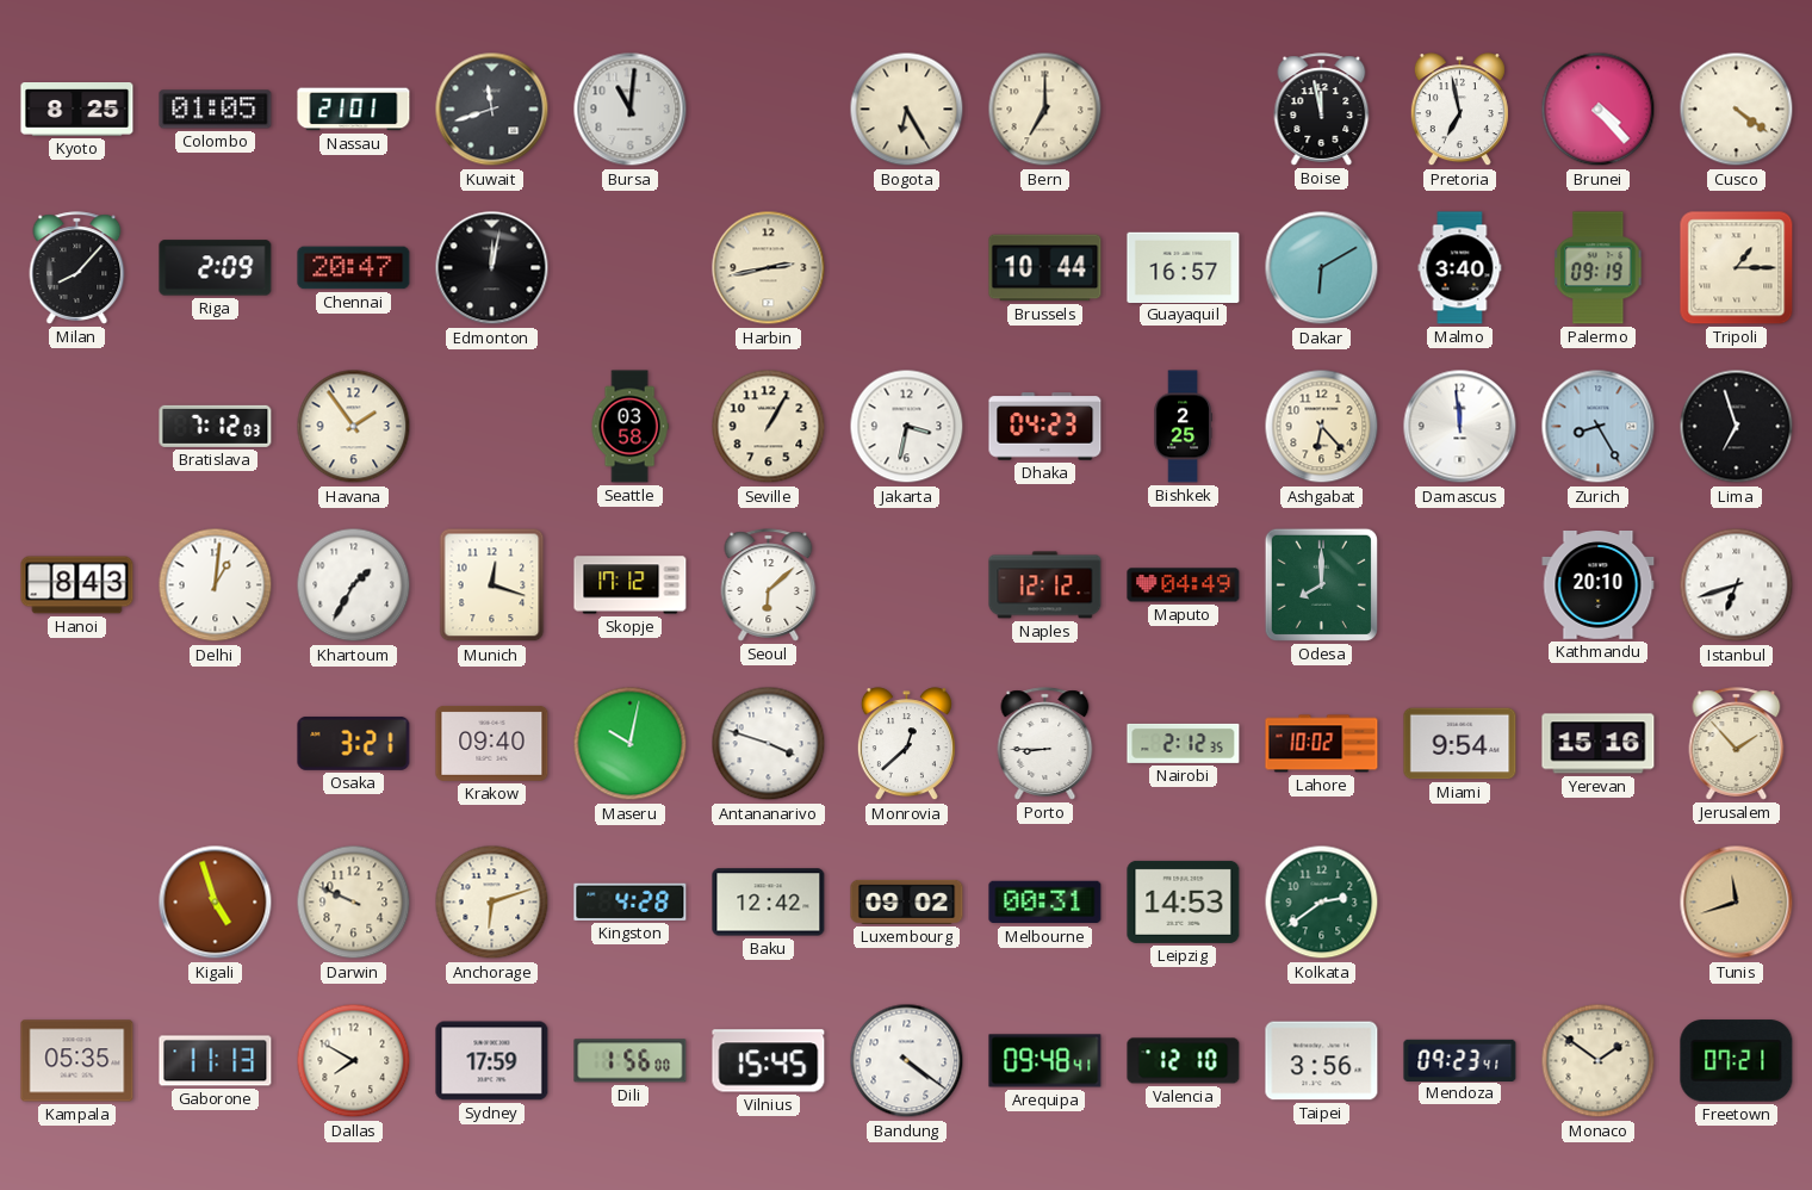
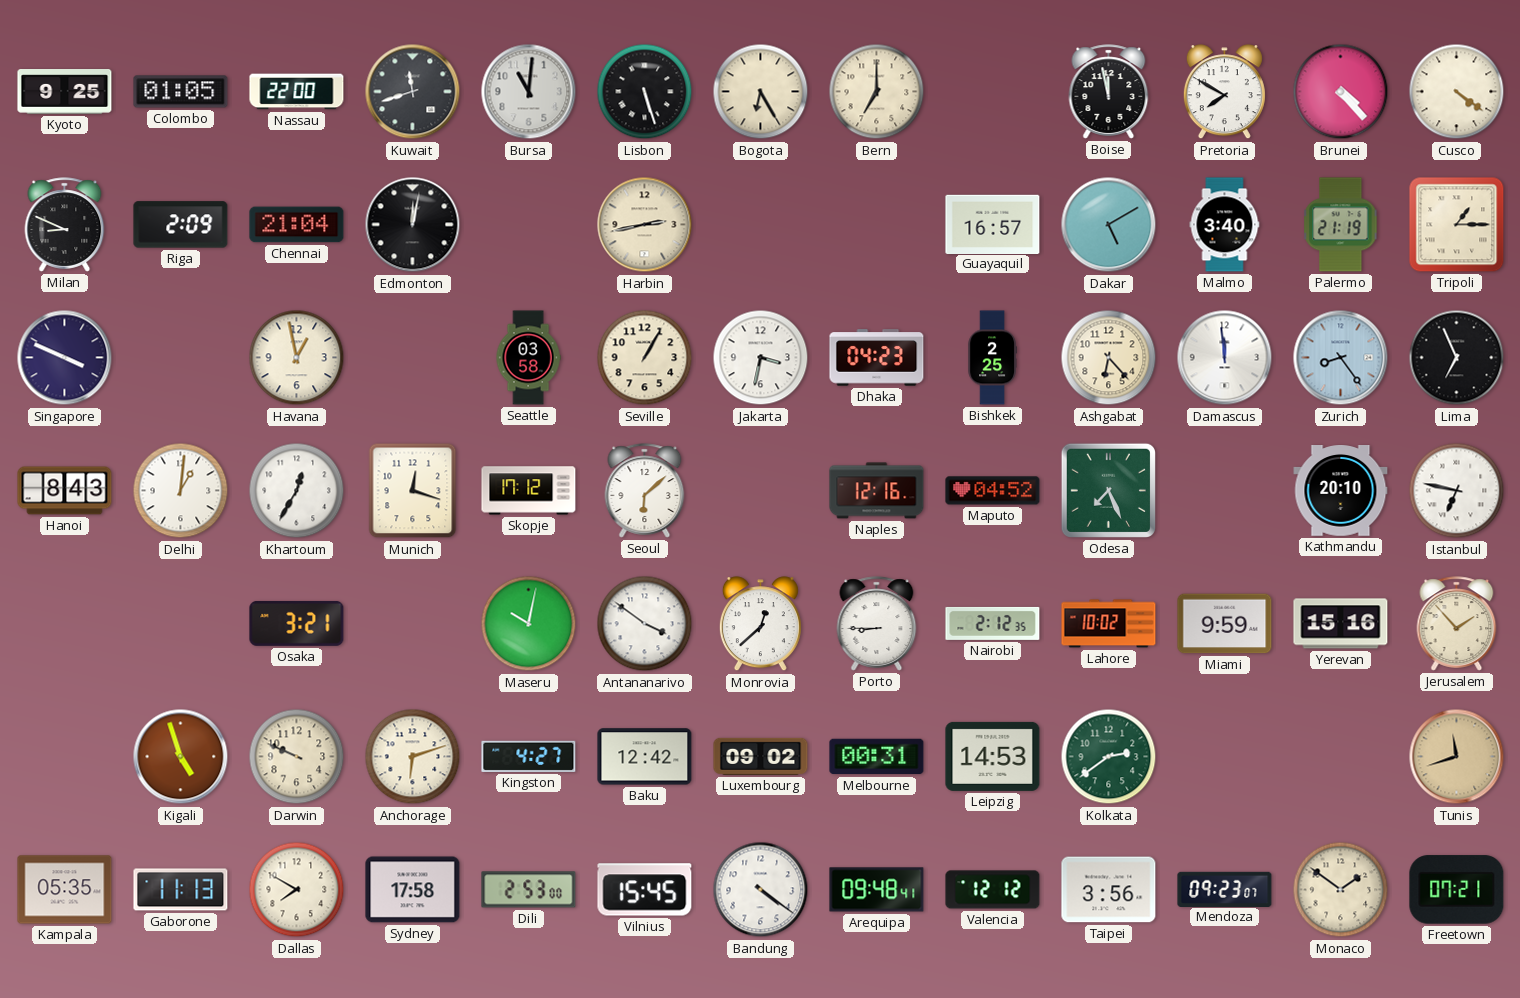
Kyoto: 8:25 -> 9:25
Nassau: 21:01 -> 22:00
Lisbon: none -> 5:27
Pretoria: 6:58 -> 7:50
Milan: 8:07 -> 8:49
Chennai: 20:47 -> 21:04
Brussels: 10:44 -> none
Dakar: 6:10 -> 5:10
Palermo: 09:19 -> 21:19
Singapore: none -> 3:49
Bratislava: 7:12 -> none
Havana: 1:54 -> 12:58
Zurich: 8:25 -> 8:24
Lima: 6:57 -> 6:56
Khartoum: 1:35 -> 12:35
Naples: 12:12 -> 12:16
Maputo: 04:49 -> 04:52
Odesa: 8:00 -> 7:26
Istanbul: 6:42 -> 6:47
Krakow: 09:40 -> none
Antananarivo: 3:48 -> 3:51
Miami: 9:54 -> 9:59
Kingston: 4:28 -> 4:27
Sydney: 17:59 -> 17:58
Dili: 1:56 -> 2:53
Valencia: 12:10 -> 12:12
Mendoza: 09:23:41 -> 09:23:07
